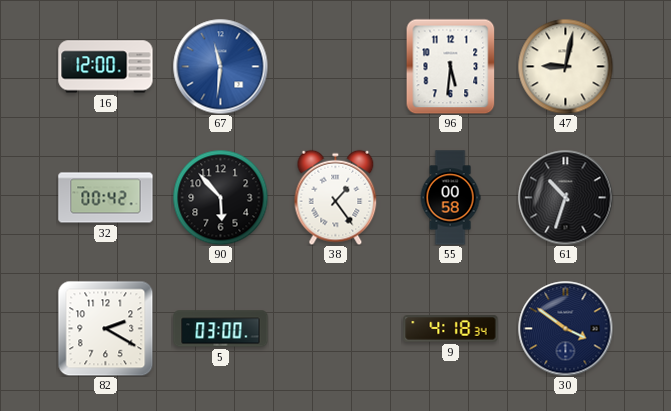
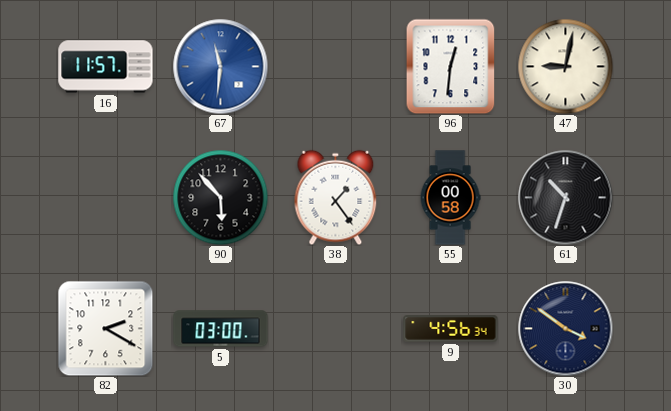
16: 12:00 -> 11:57
96: 5:31 -> 12:31
32: 00:42 -> none
9: 4:18 -> 4:56
